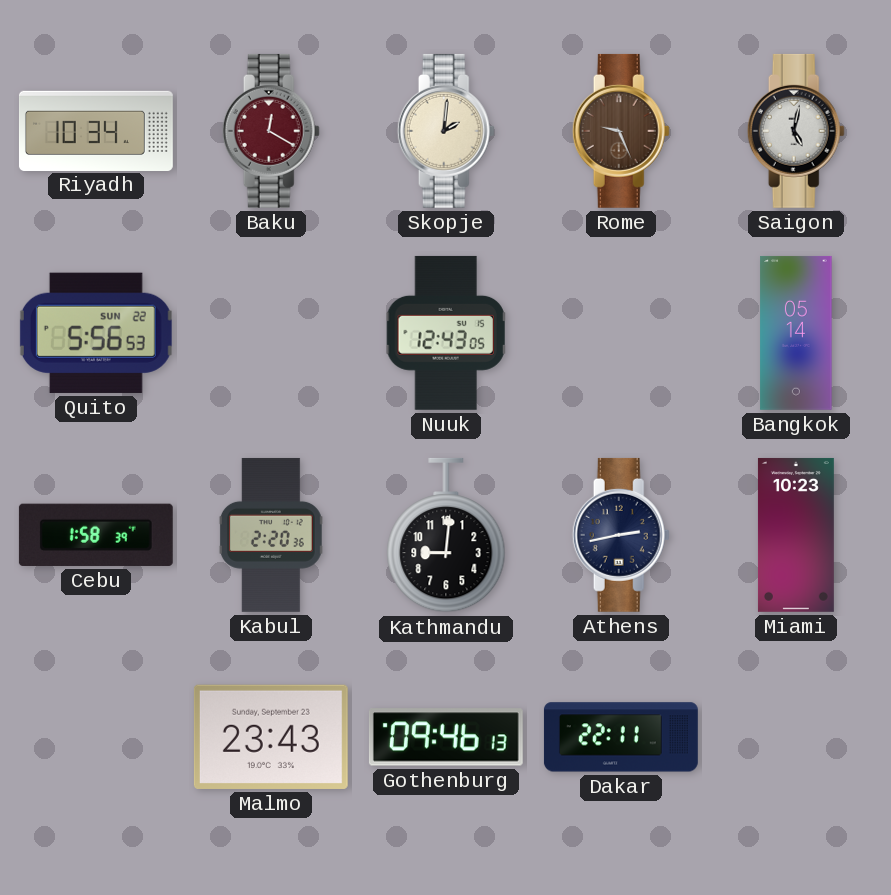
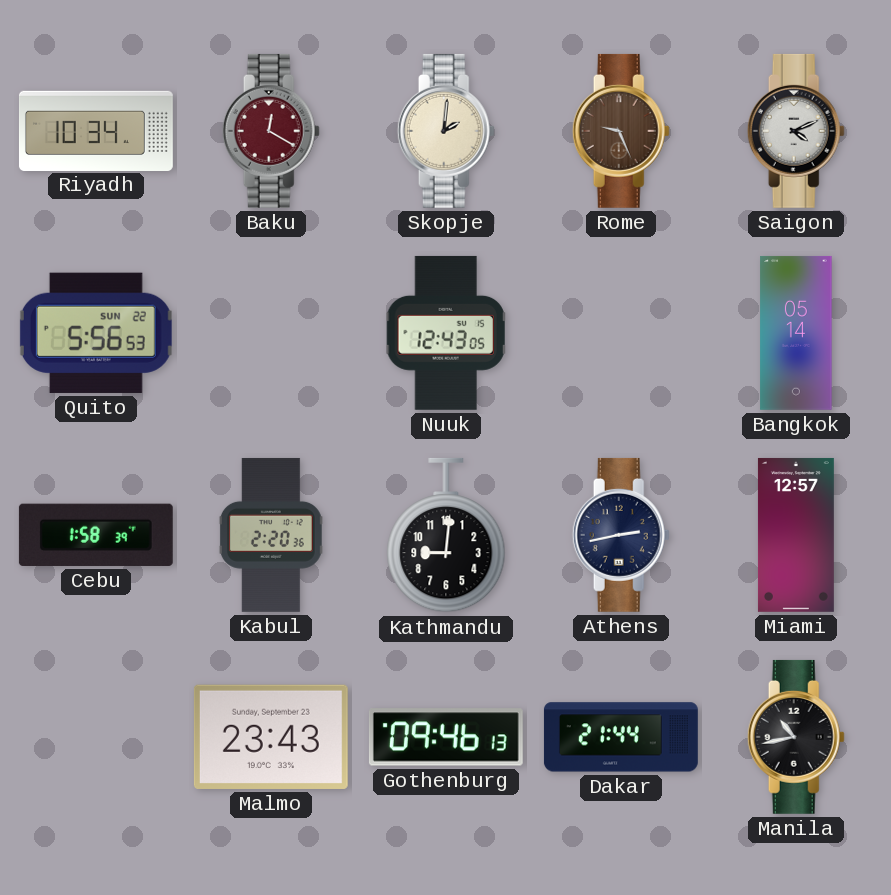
Saigon: 5:02 -> 4:11
Miami: 10:23 -> 12:57
Dakar: 22:11 -> 21:44
Manila: none -> 10:43
